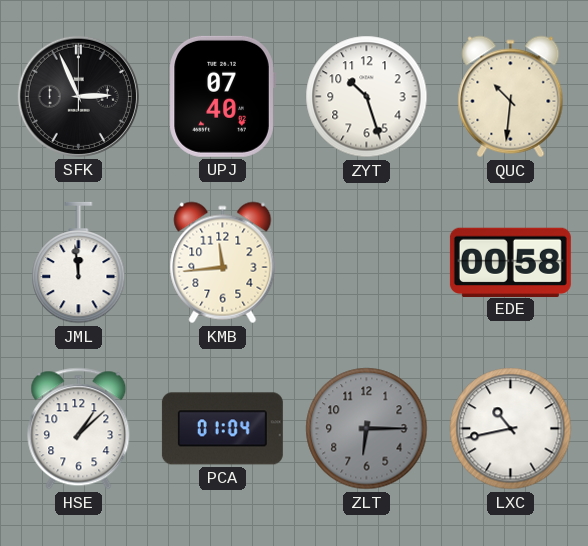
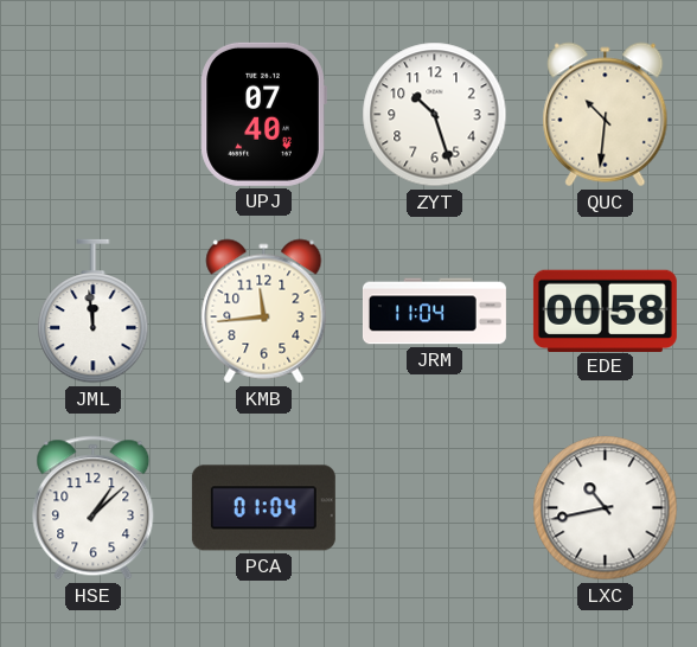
SFK: 2:56 -> none
JRM: none -> 11:04
ZLT: 6:15 -> none
